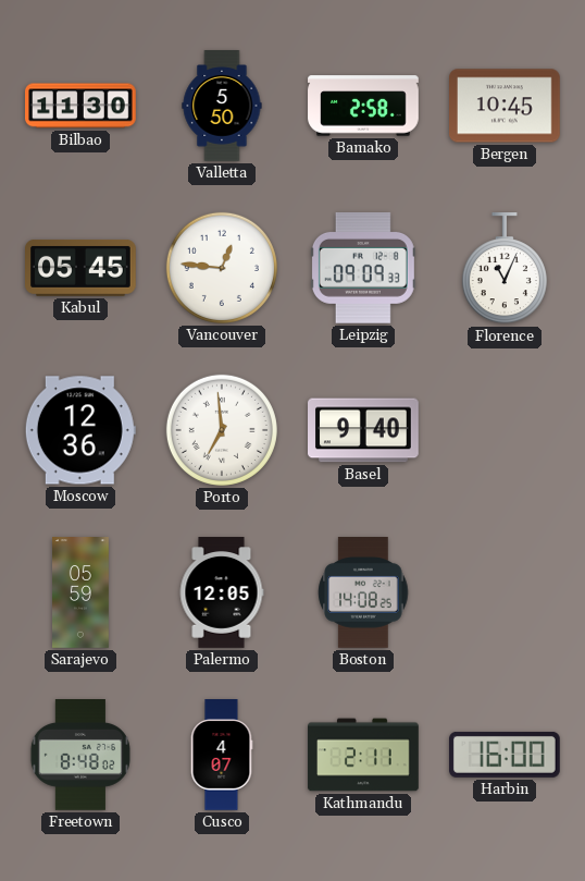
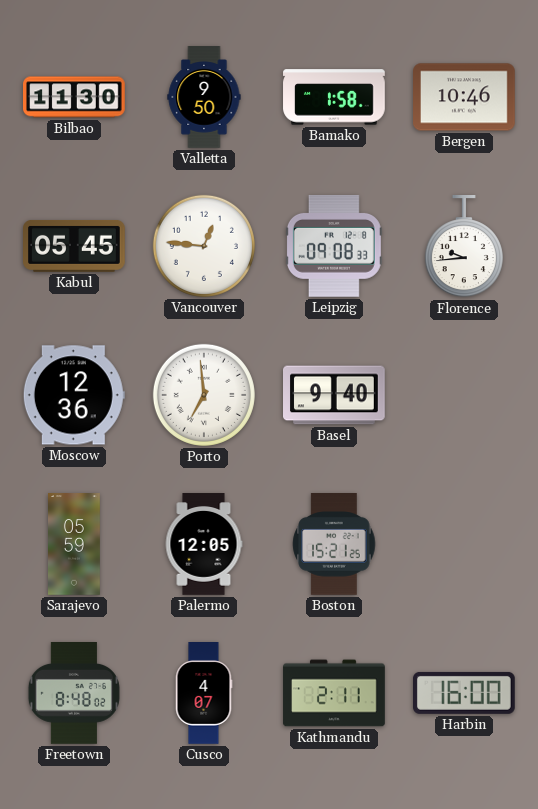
Valletta: 5:50 -> 9:50
Bamako: 2:58 -> 1:58
Bergen: 10:45 -> 10:46
Leipzig: 09:09 -> 09:08
Florence: 11:04 -> 9:44
Boston: 14:08 -> 15:21
